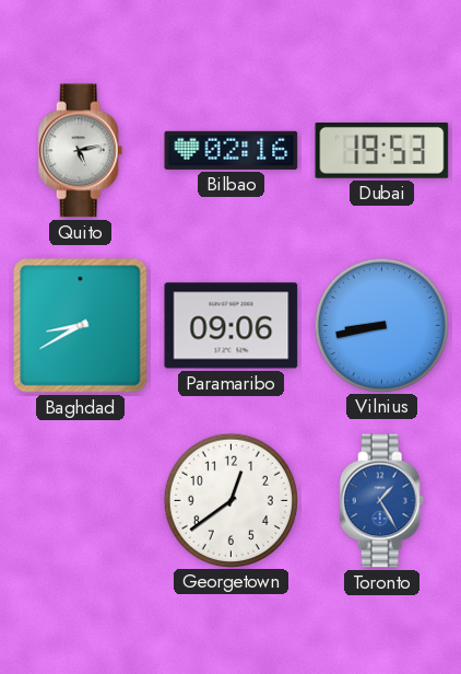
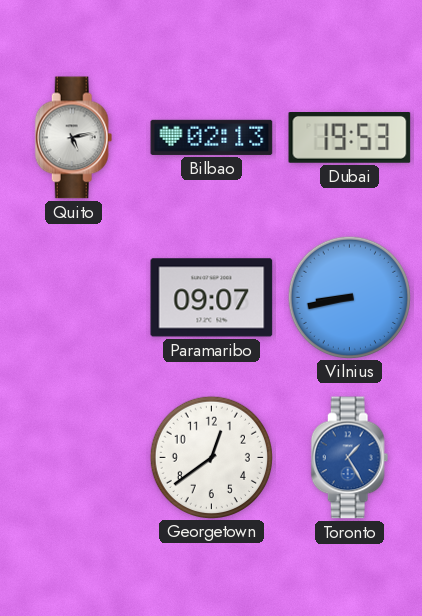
Bilbao: 02:16 -> 02:13
Baghdad: 8:40 -> none
Paramaribo: 09:06 -> 09:07
